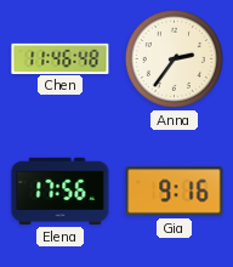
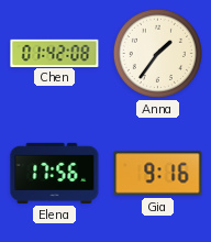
Chen: 11:46 -> 01:42
Anna: 2:36 -> 1:36
